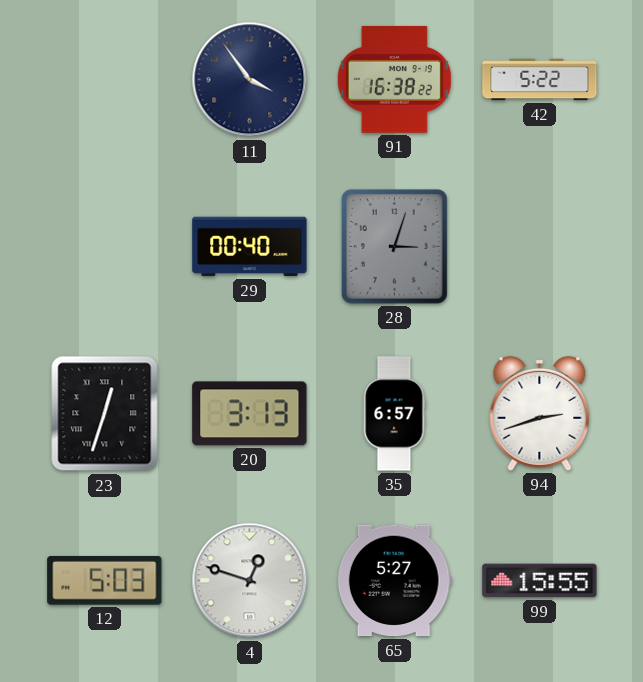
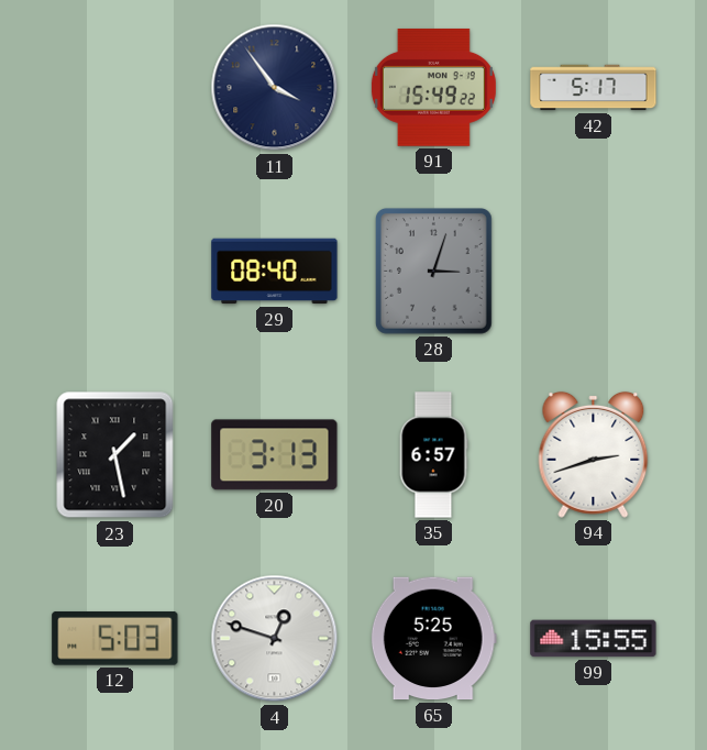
91: 16:38 -> 15:49
42: 5:22 -> 5:17
29: 00:40 -> 08:40
23: 12:33 -> 1:28
65: 5:27 -> 5:25
